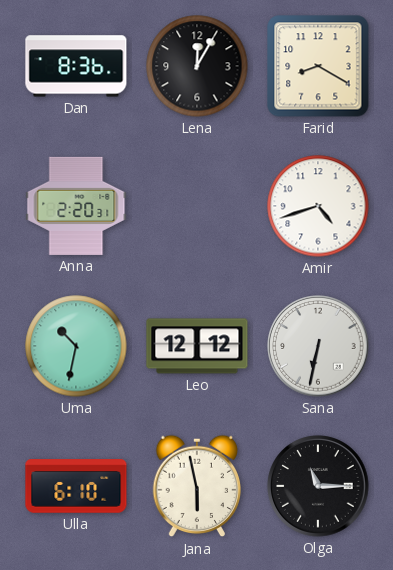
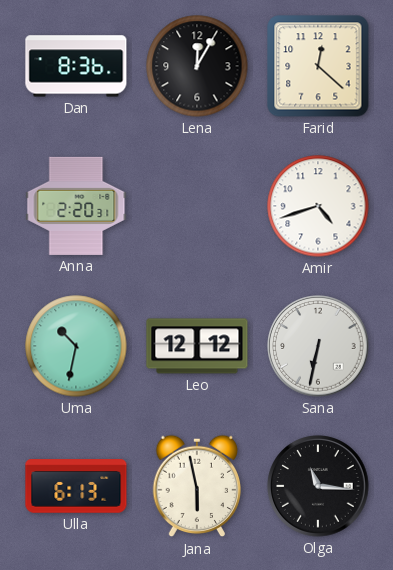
Farid: 8:20 -> 12:22
Ulla: 6:10 -> 6:13
Olga: 11:15 -> 11:16
